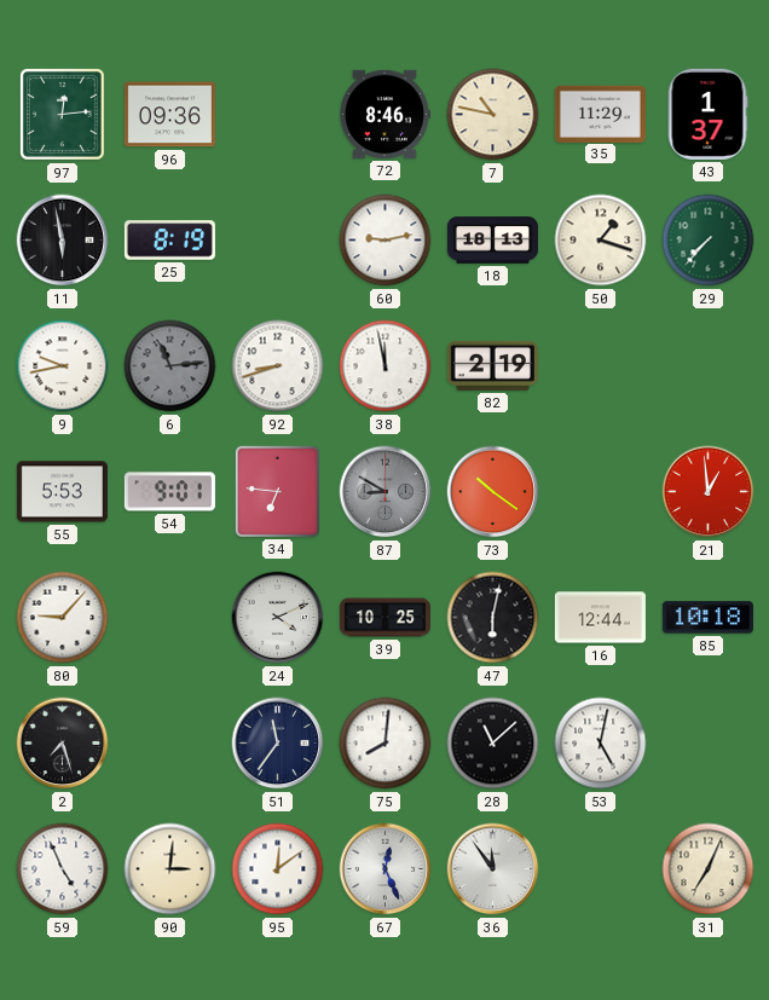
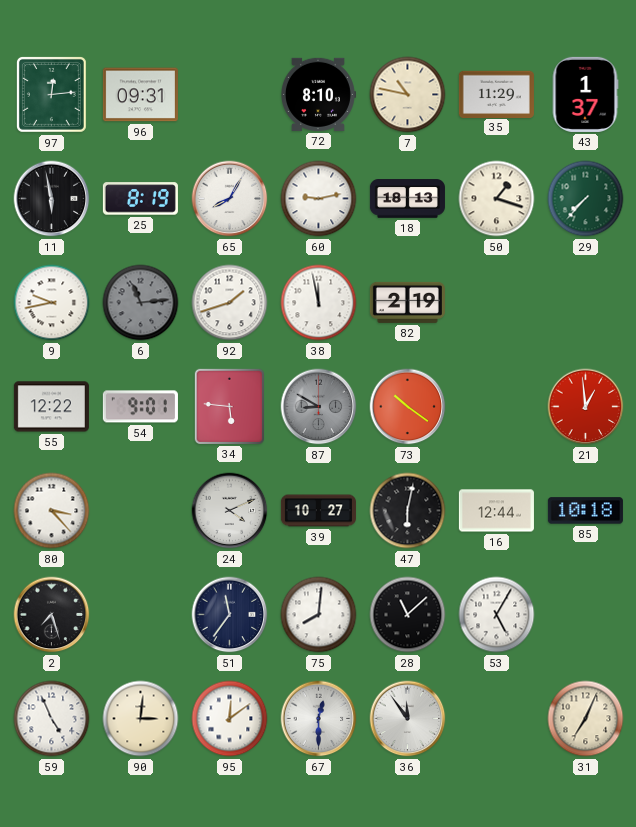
96: 09:36 -> 09:31
72: 8:46 -> 8:10
65: none -> 8:05
92: 8:42 -> 1:42
55: 5:53 -> 12:22
34: 6:46 -> 5:46
80: 9:07 -> 3:23
39: 10:25 -> 10:27
53: 5:02 -> 5:05
67: 12:26 -> 12:30
